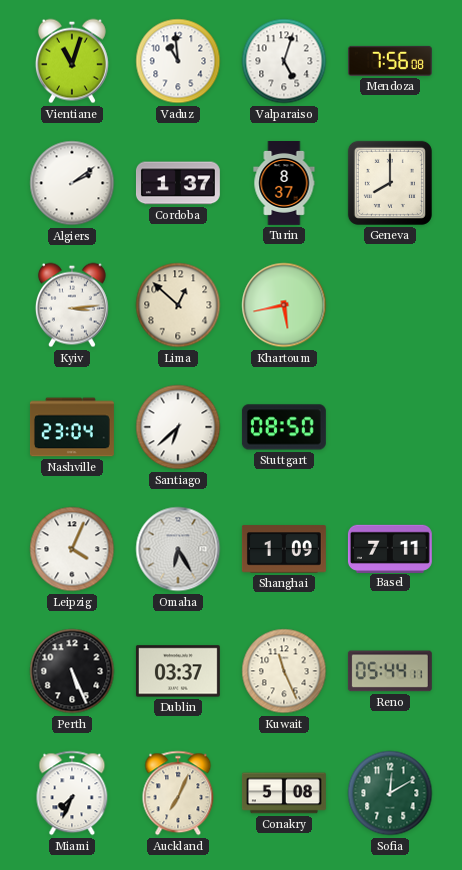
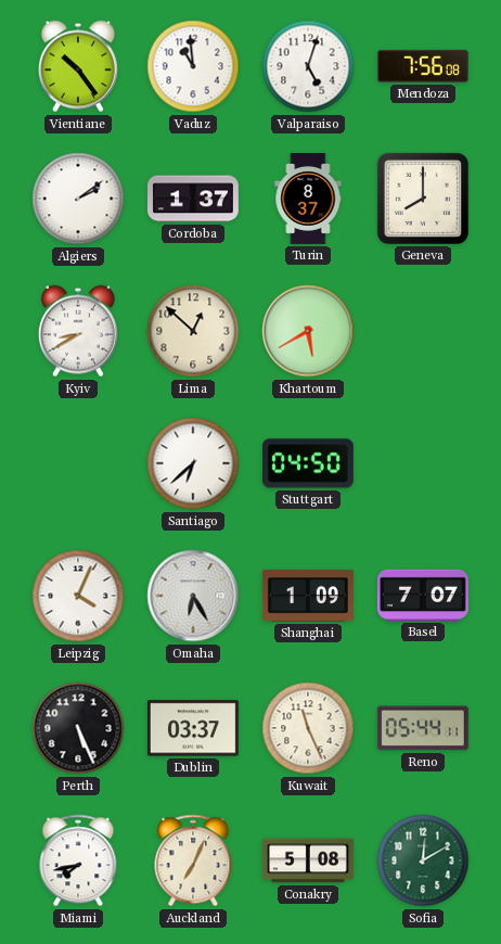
Vientiane: 11:03 -> 10:24
Kyiv: 3:14 -> 8:40
Khartoum: 5:43 -> 5:40
Nashville: 23:04 -> none
Stuttgart: 08:50 -> 04:50
Basel: 7:11 -> 7:07
Miami: 7:34 -> 7:43
